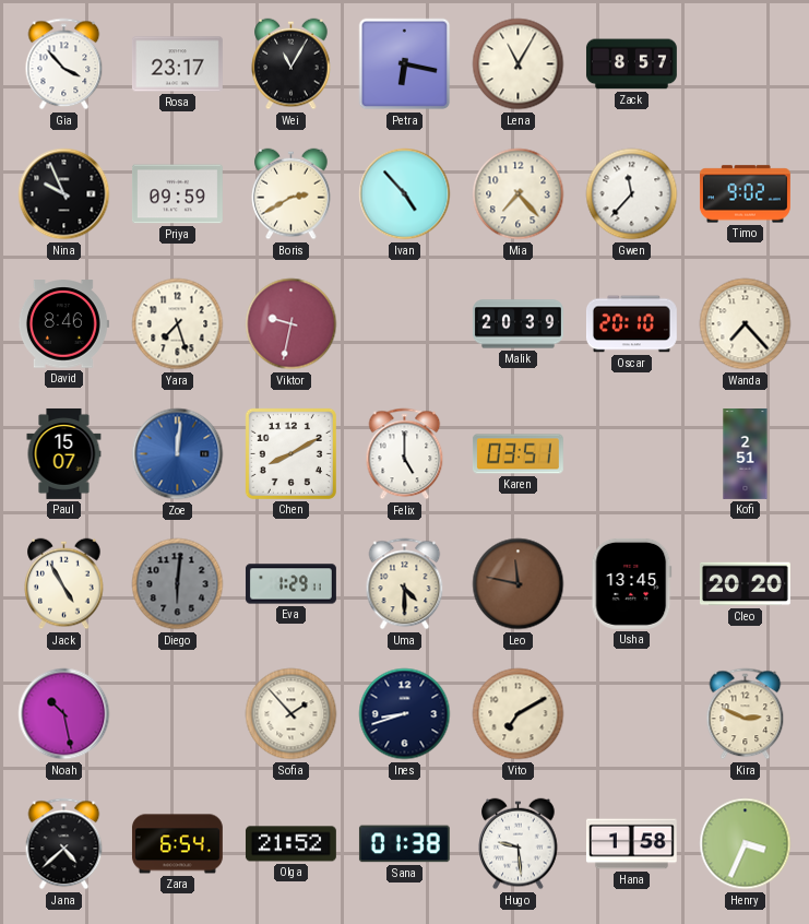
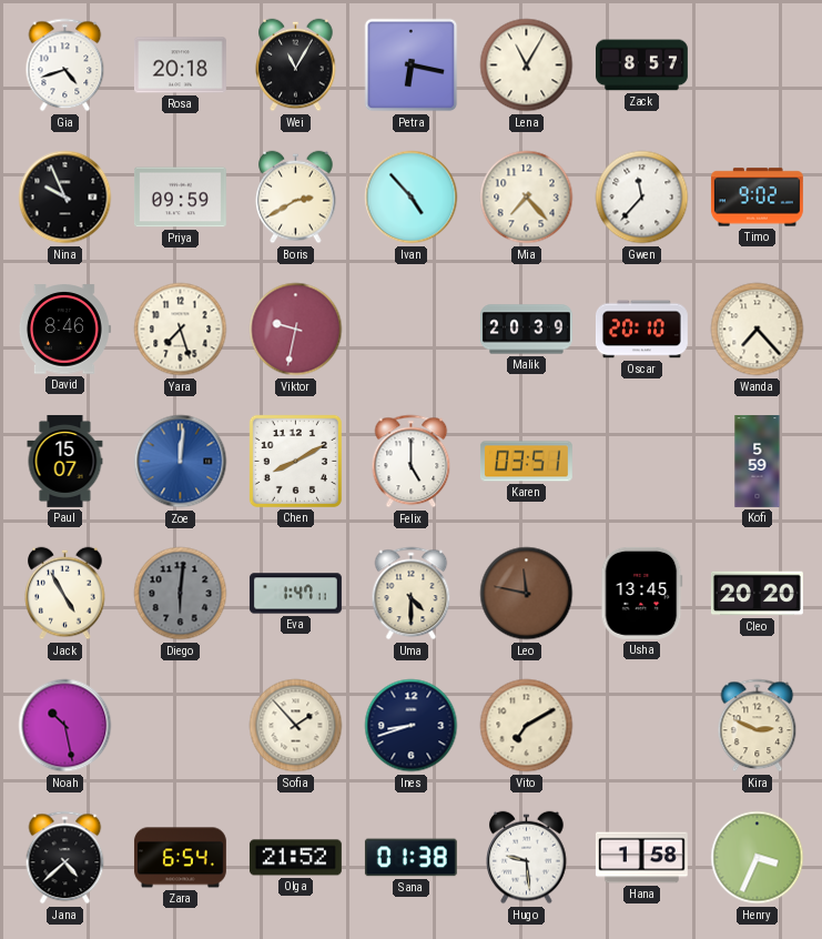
Gia: 3:53 -> 4:42
Rosa: 23:17 -> 20:18
Kofi: 2:51 -> 5:59
Eva: 1:29 -> 1:47
